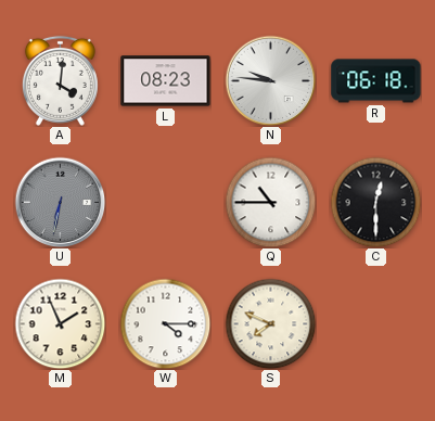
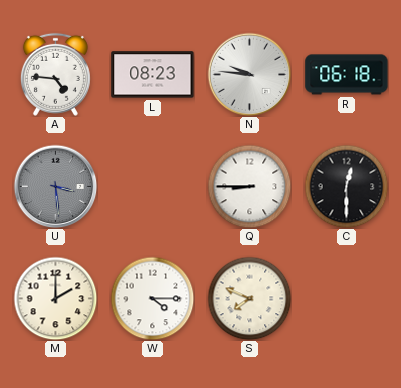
A: 4:01 -> 4:46
U: 6:32 -> 3:29
Q: 10:45 -> 8:45
M: 1:56 -> 2:00
